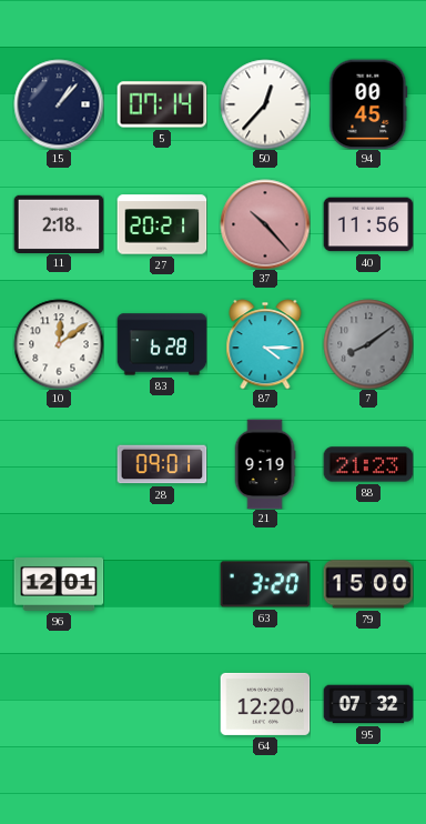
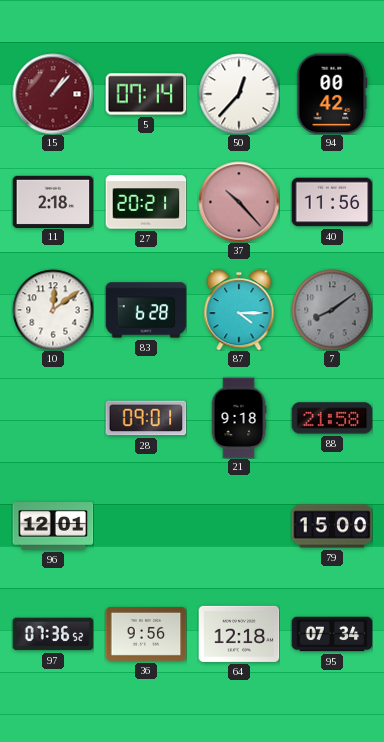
15 dial: navy -> burgundy
94: 00:45 -> 00:42
21: 9:19 -> 9:18
88: 21:23 -> 21:58
63: 3:20 -> none
97: none -> 07:36
36: none -> 9:56
64: 12:20 -> 12:18
95: 07:32 -> 07:34
